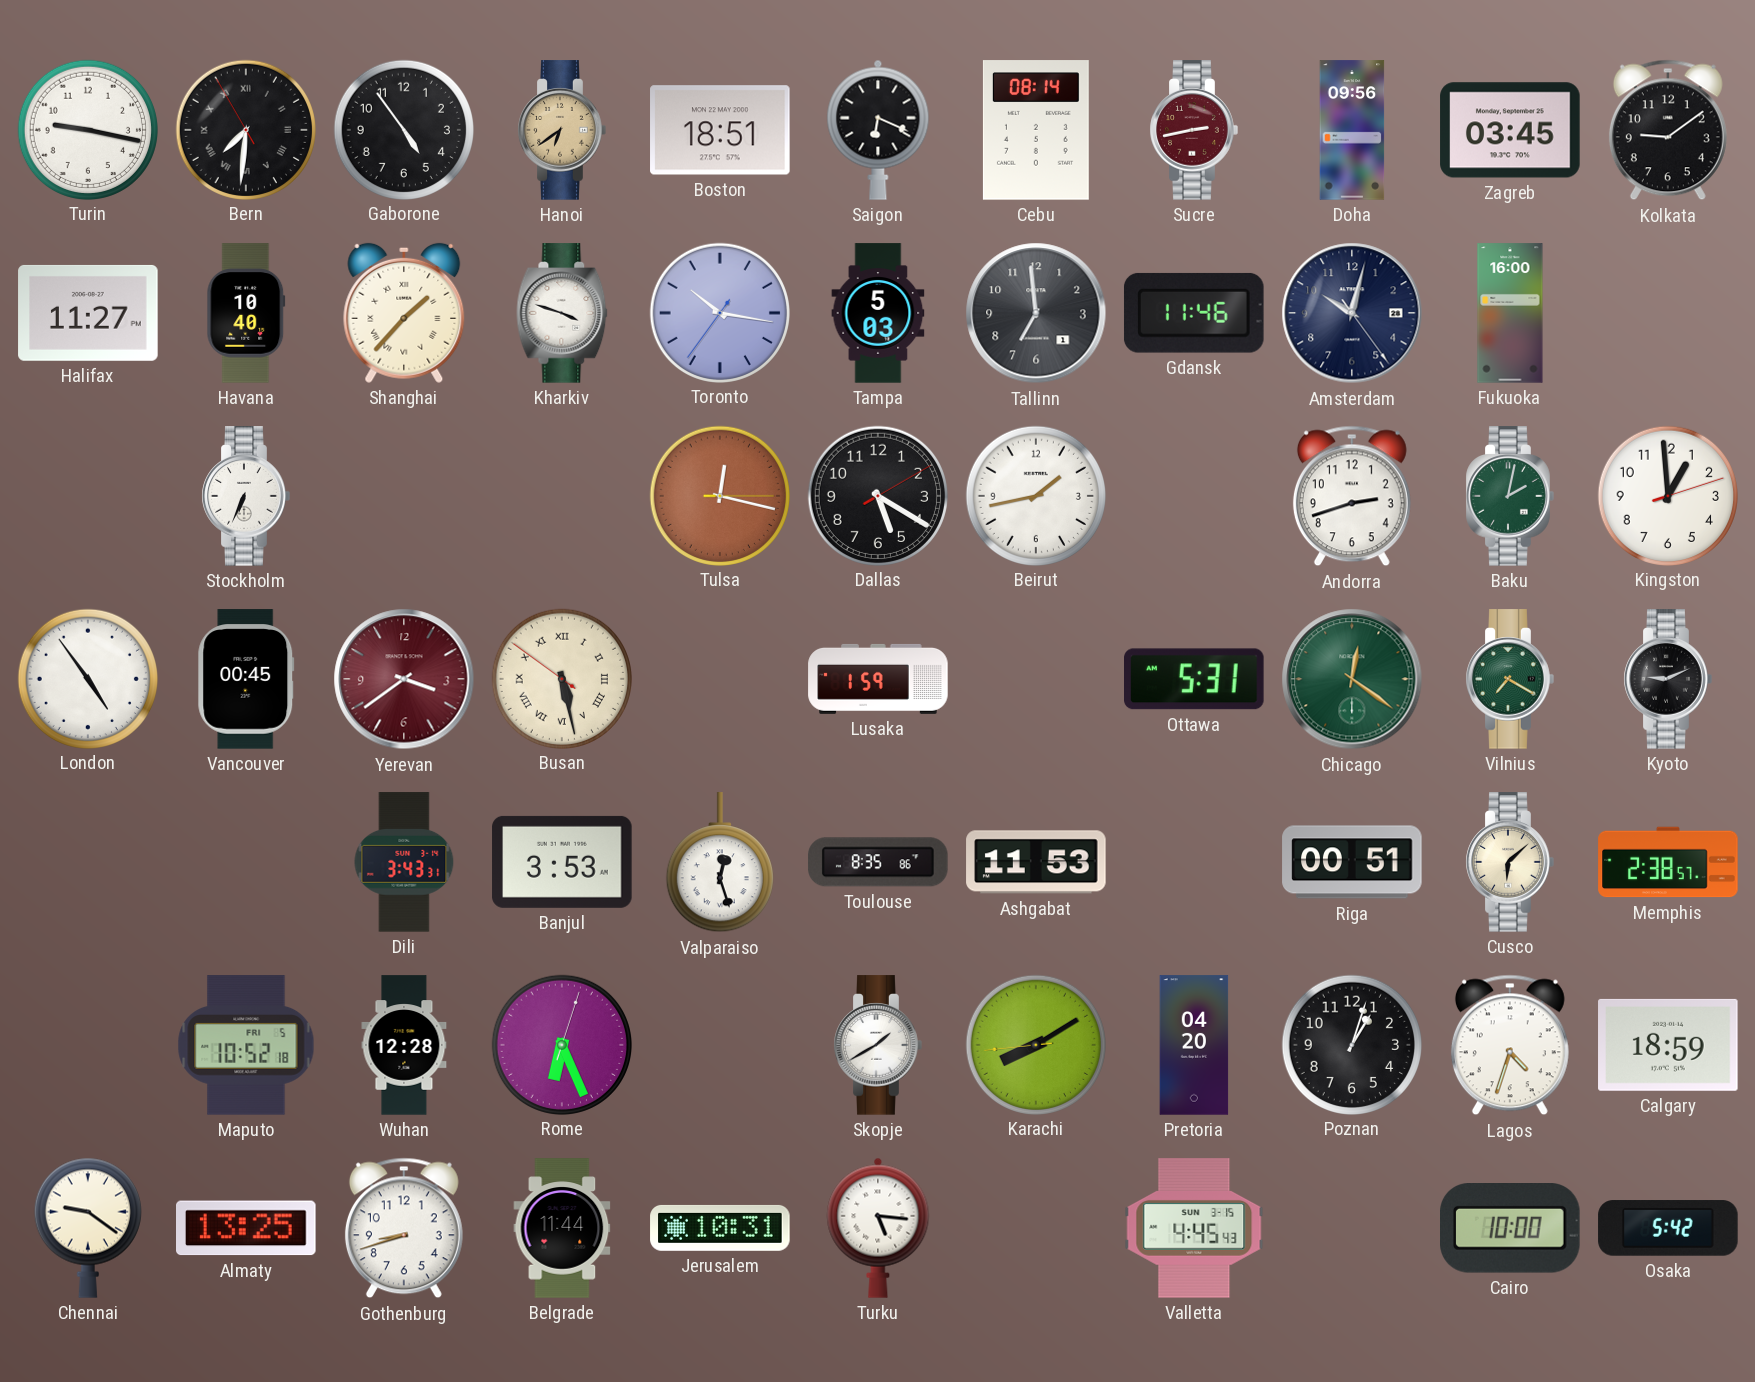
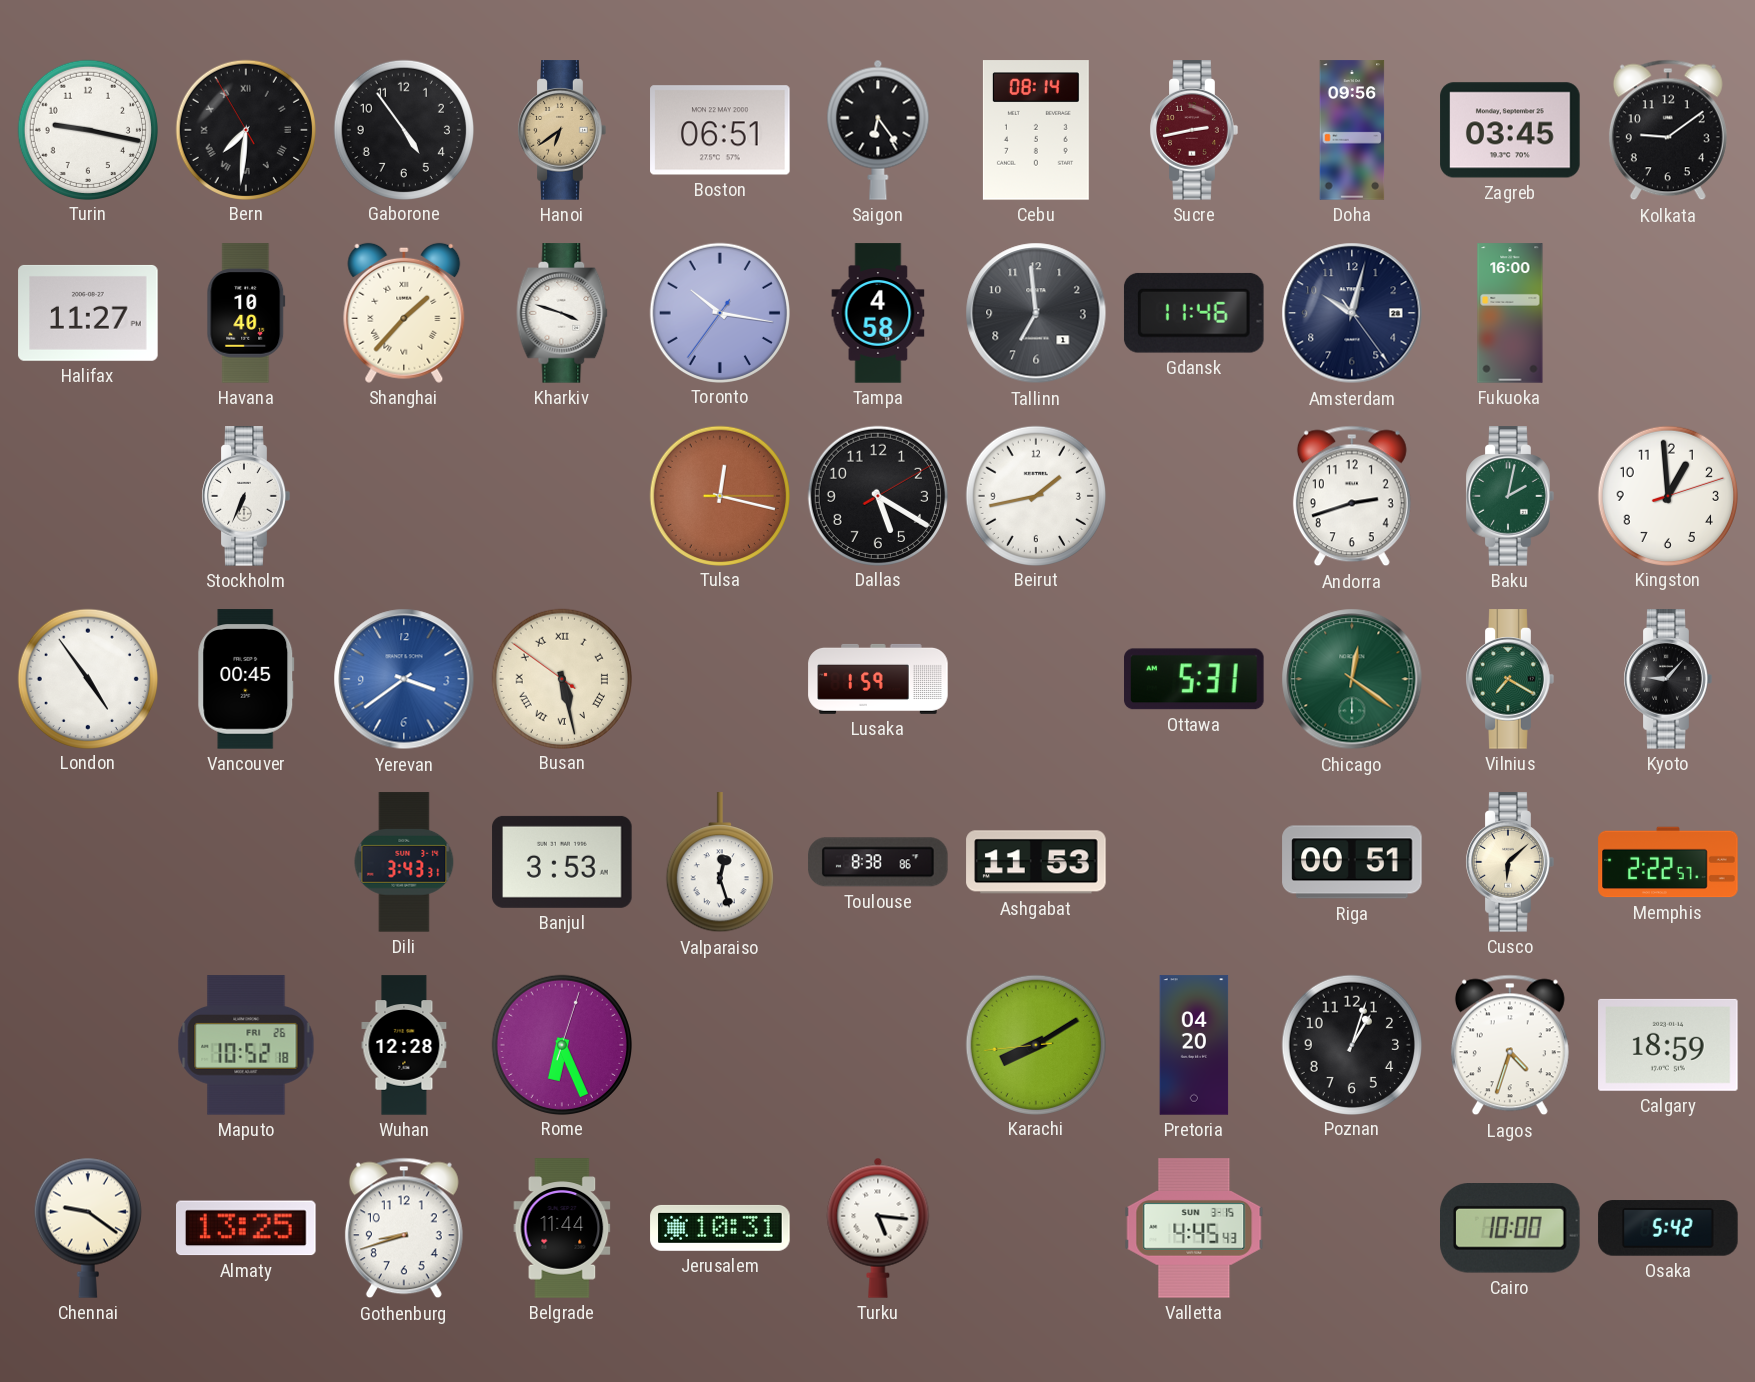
Boston: 18:51 -> 06:51
Saigon: 6:19 -> 6:24
Tampa: 5:03 -> 4:58
Yerevan dial: burgundy -> blue
Kyoto: 9:11 -> 9:07
Toulouse: 8:35 -> 8:38
Memphis: 2:38 -> 2:22
Maputo date: FRI 5 -> FRI 26
Skopje: 1:40 -> none
